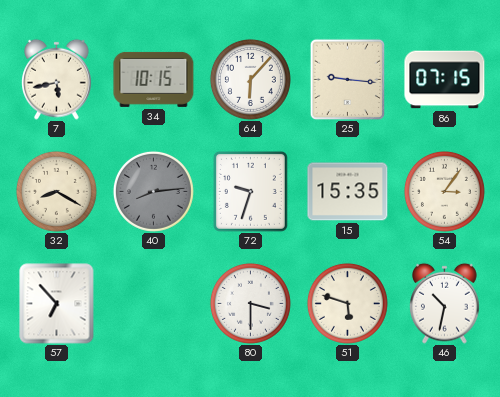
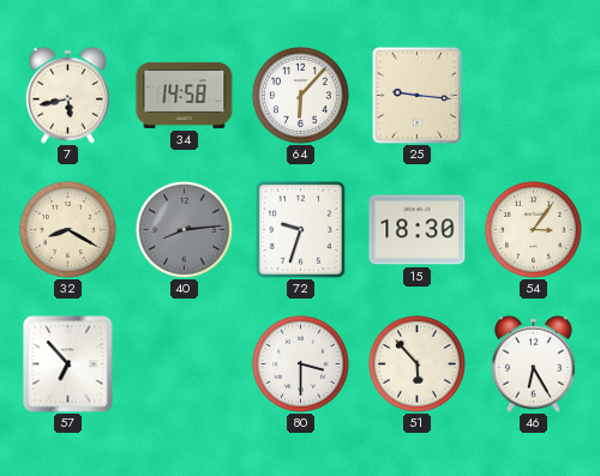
34: 10:15 -> 14:58
86: 07:15 -> none
15: 15:35 -> 18:30
51: 5:48 -> 5:53
46: 10:32 -> 6:25
